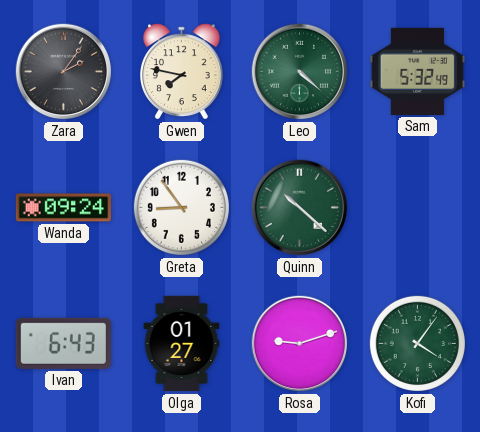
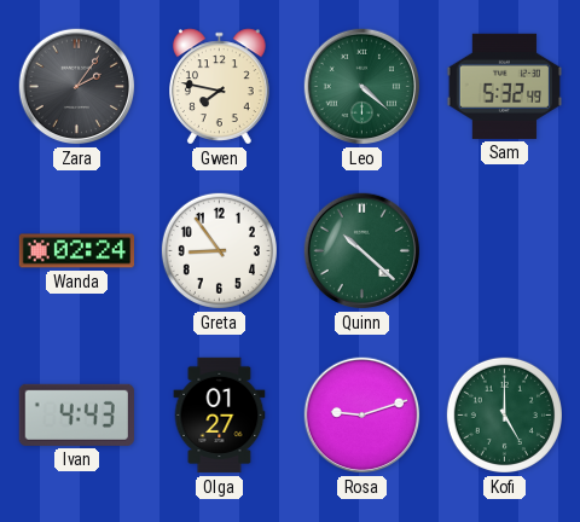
Wanda: 09:24 -> 02:24
Ivan: 6:43 -> 4:43
Kofi: 4:06 -> 5:00
